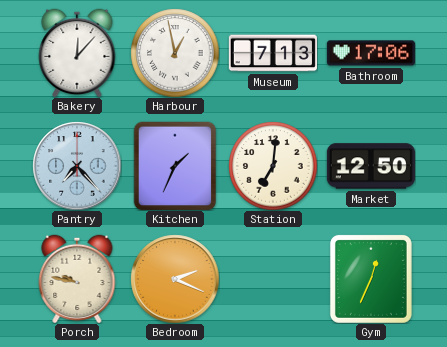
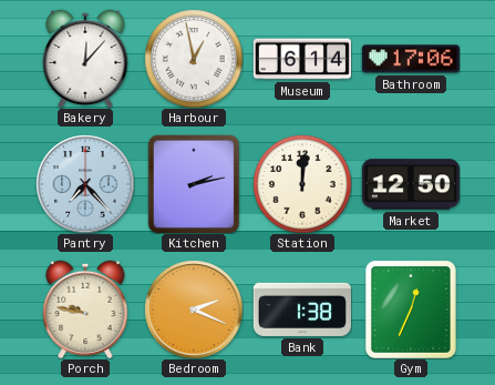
Museum: 7:13 -> 6:14
Kitchen: 1:34 -> 2:13
Station: 7:01 -> 12:01
Bank: none -> 1:38
